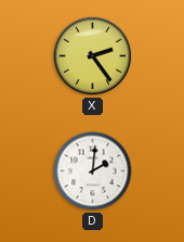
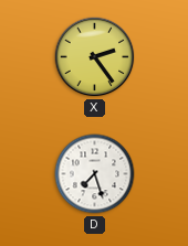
D: 2:01 -> 7:27
